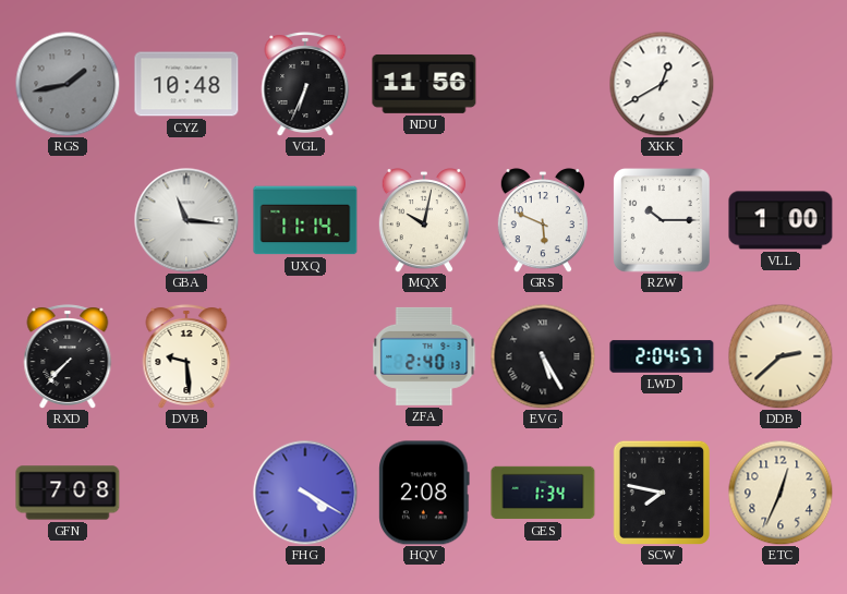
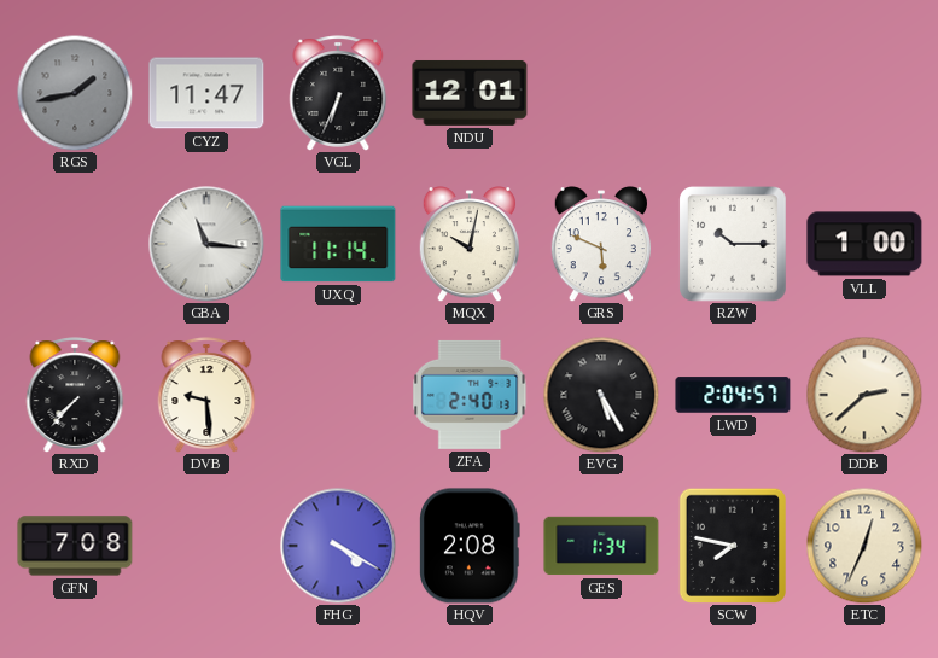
CYZ: 10:48 -> 11:47
NDU: 11:56 -> 12:01
XKK: 12:40 -> none
